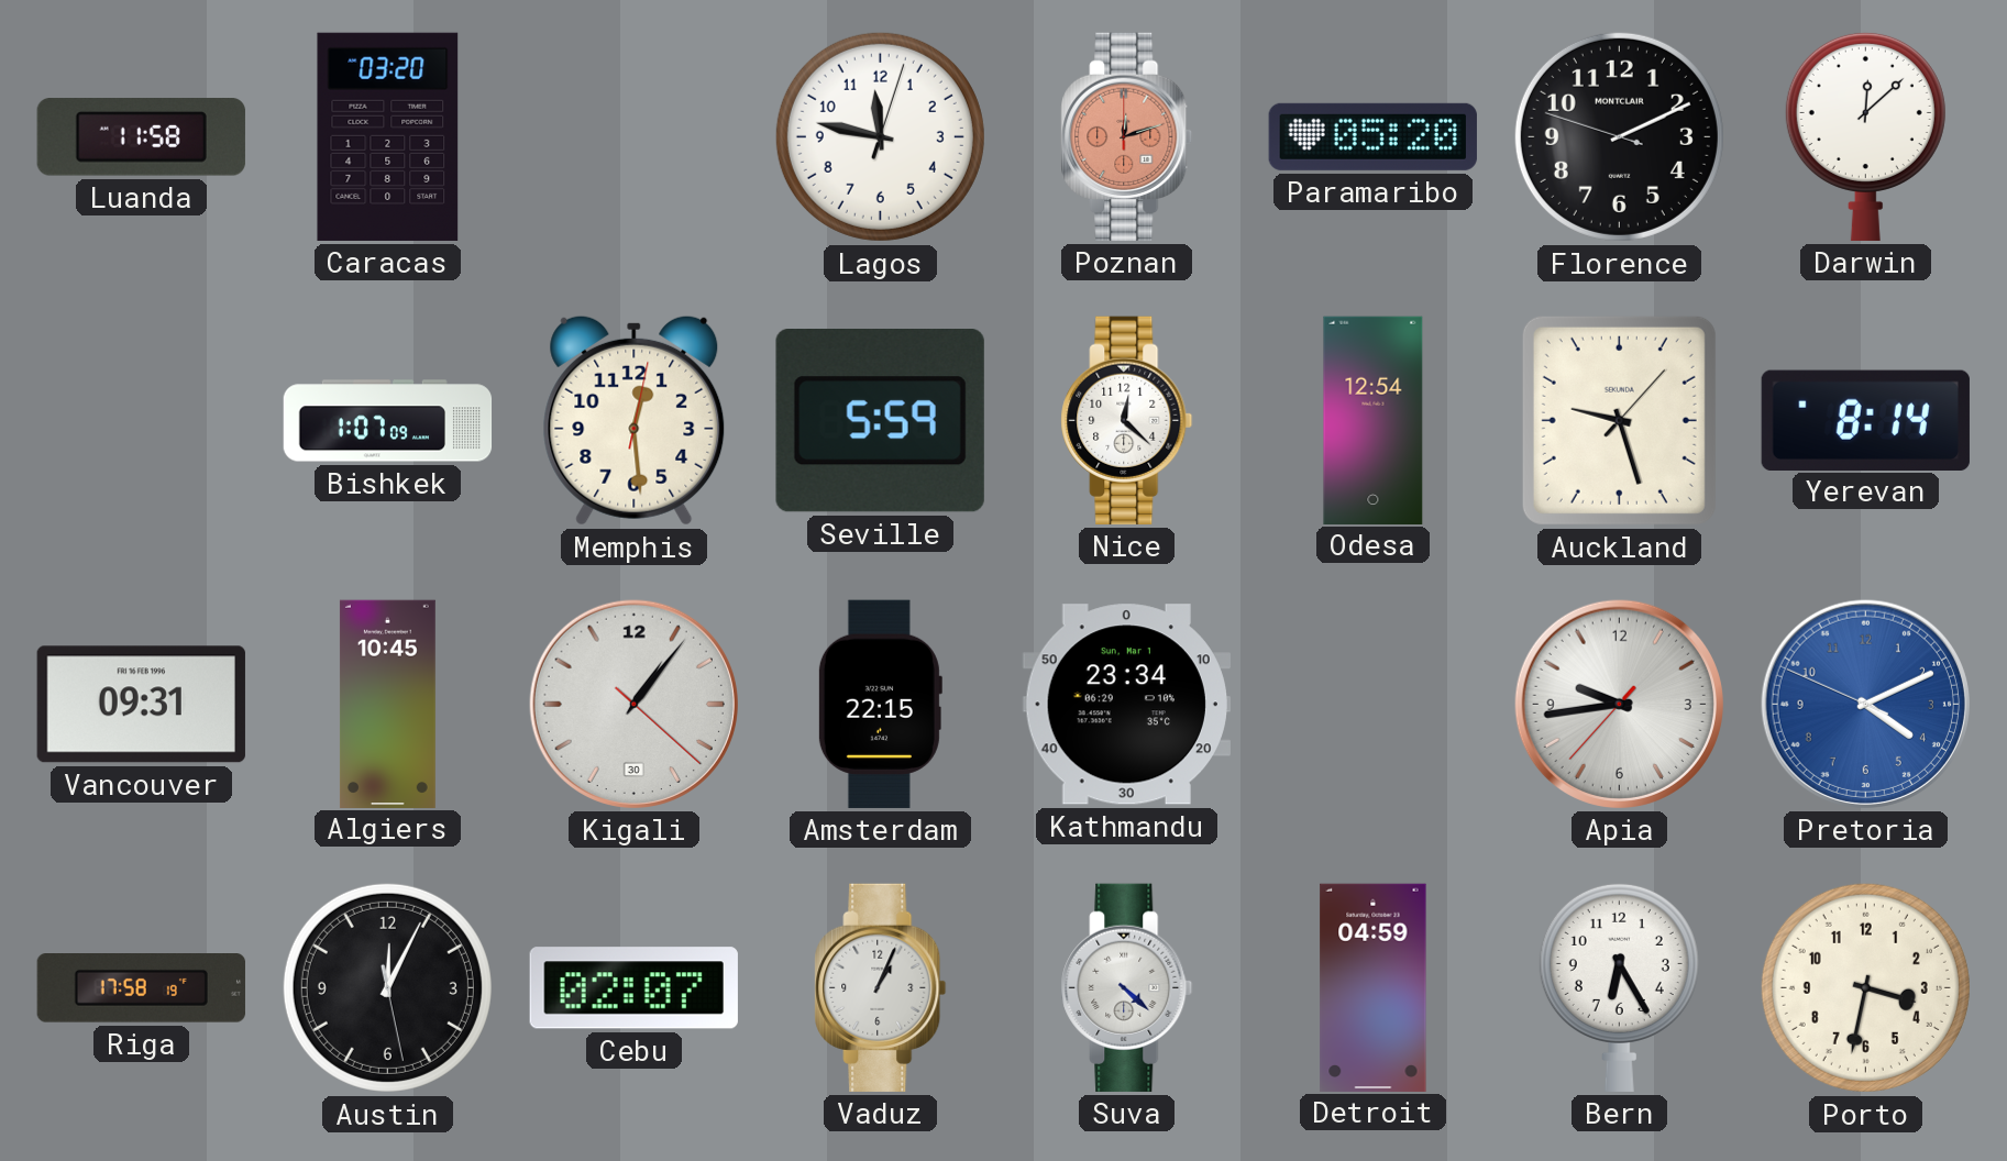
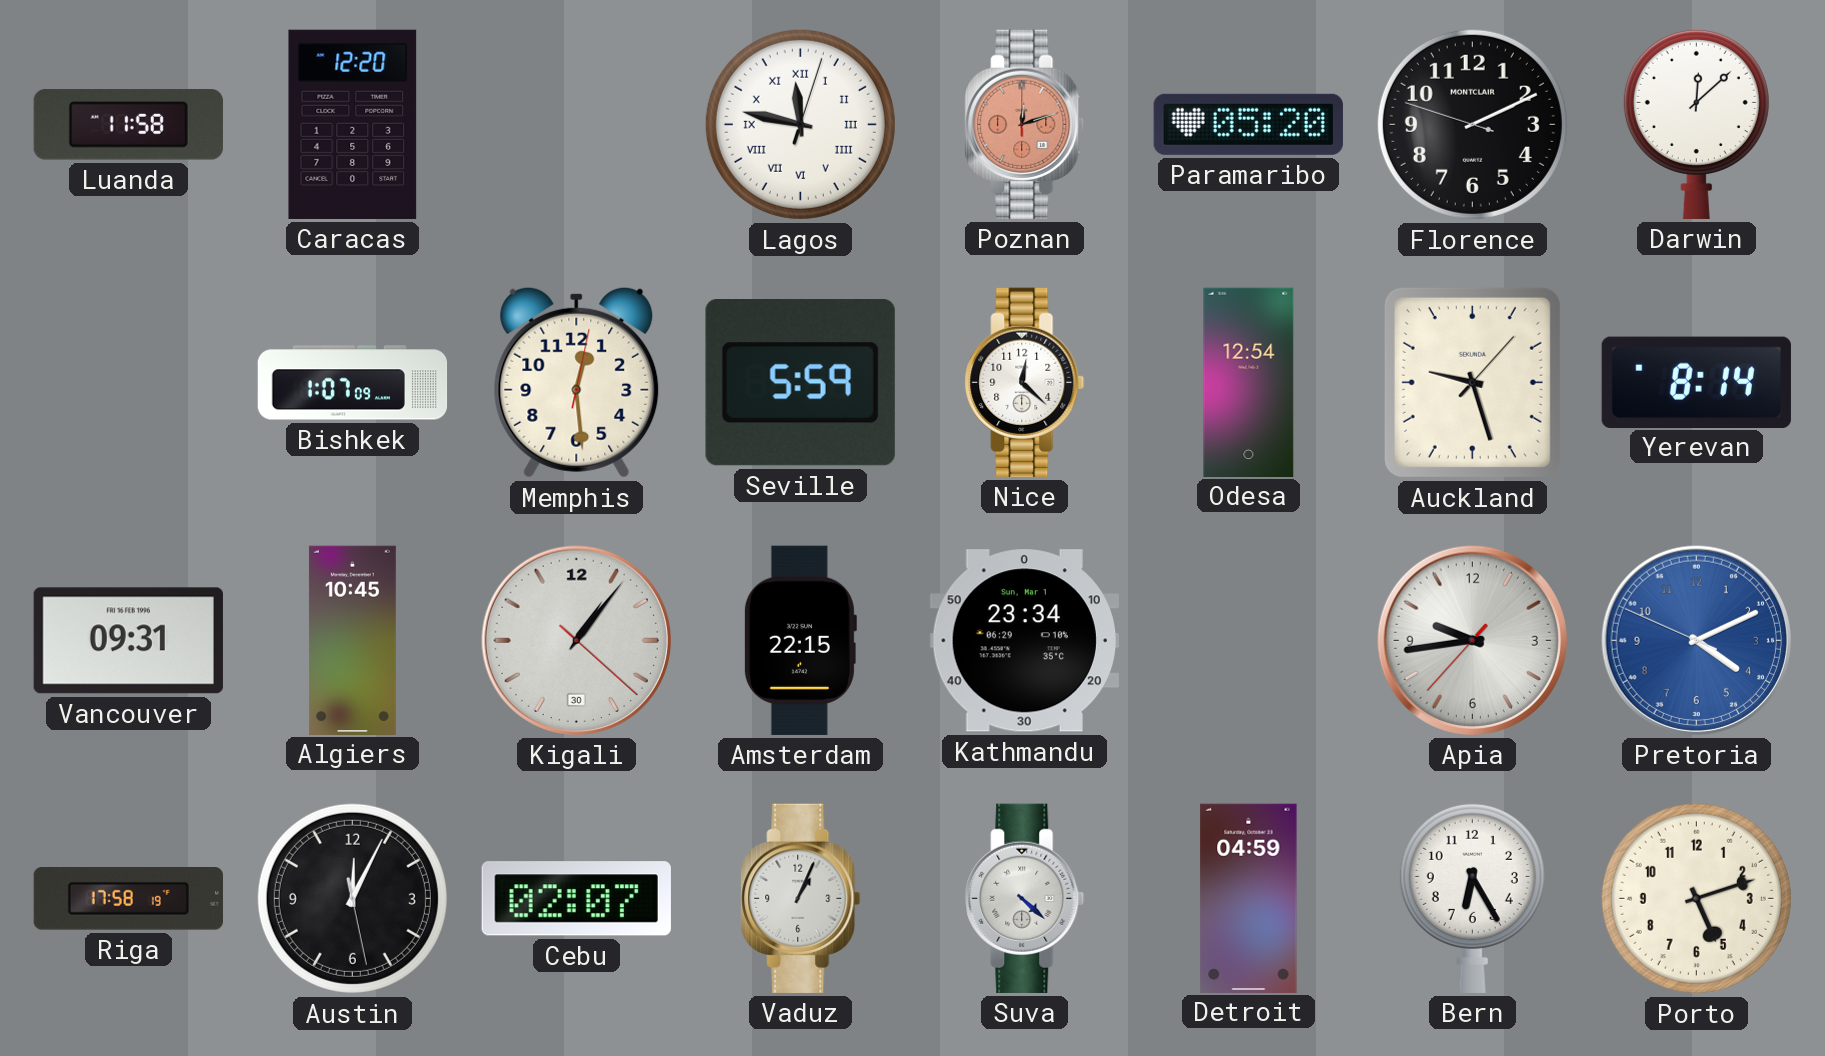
Caracas: 03:20 -> 12:20
Lagos numerals: Arabic -> Roman
Porto: 3:32 -> 5:12
